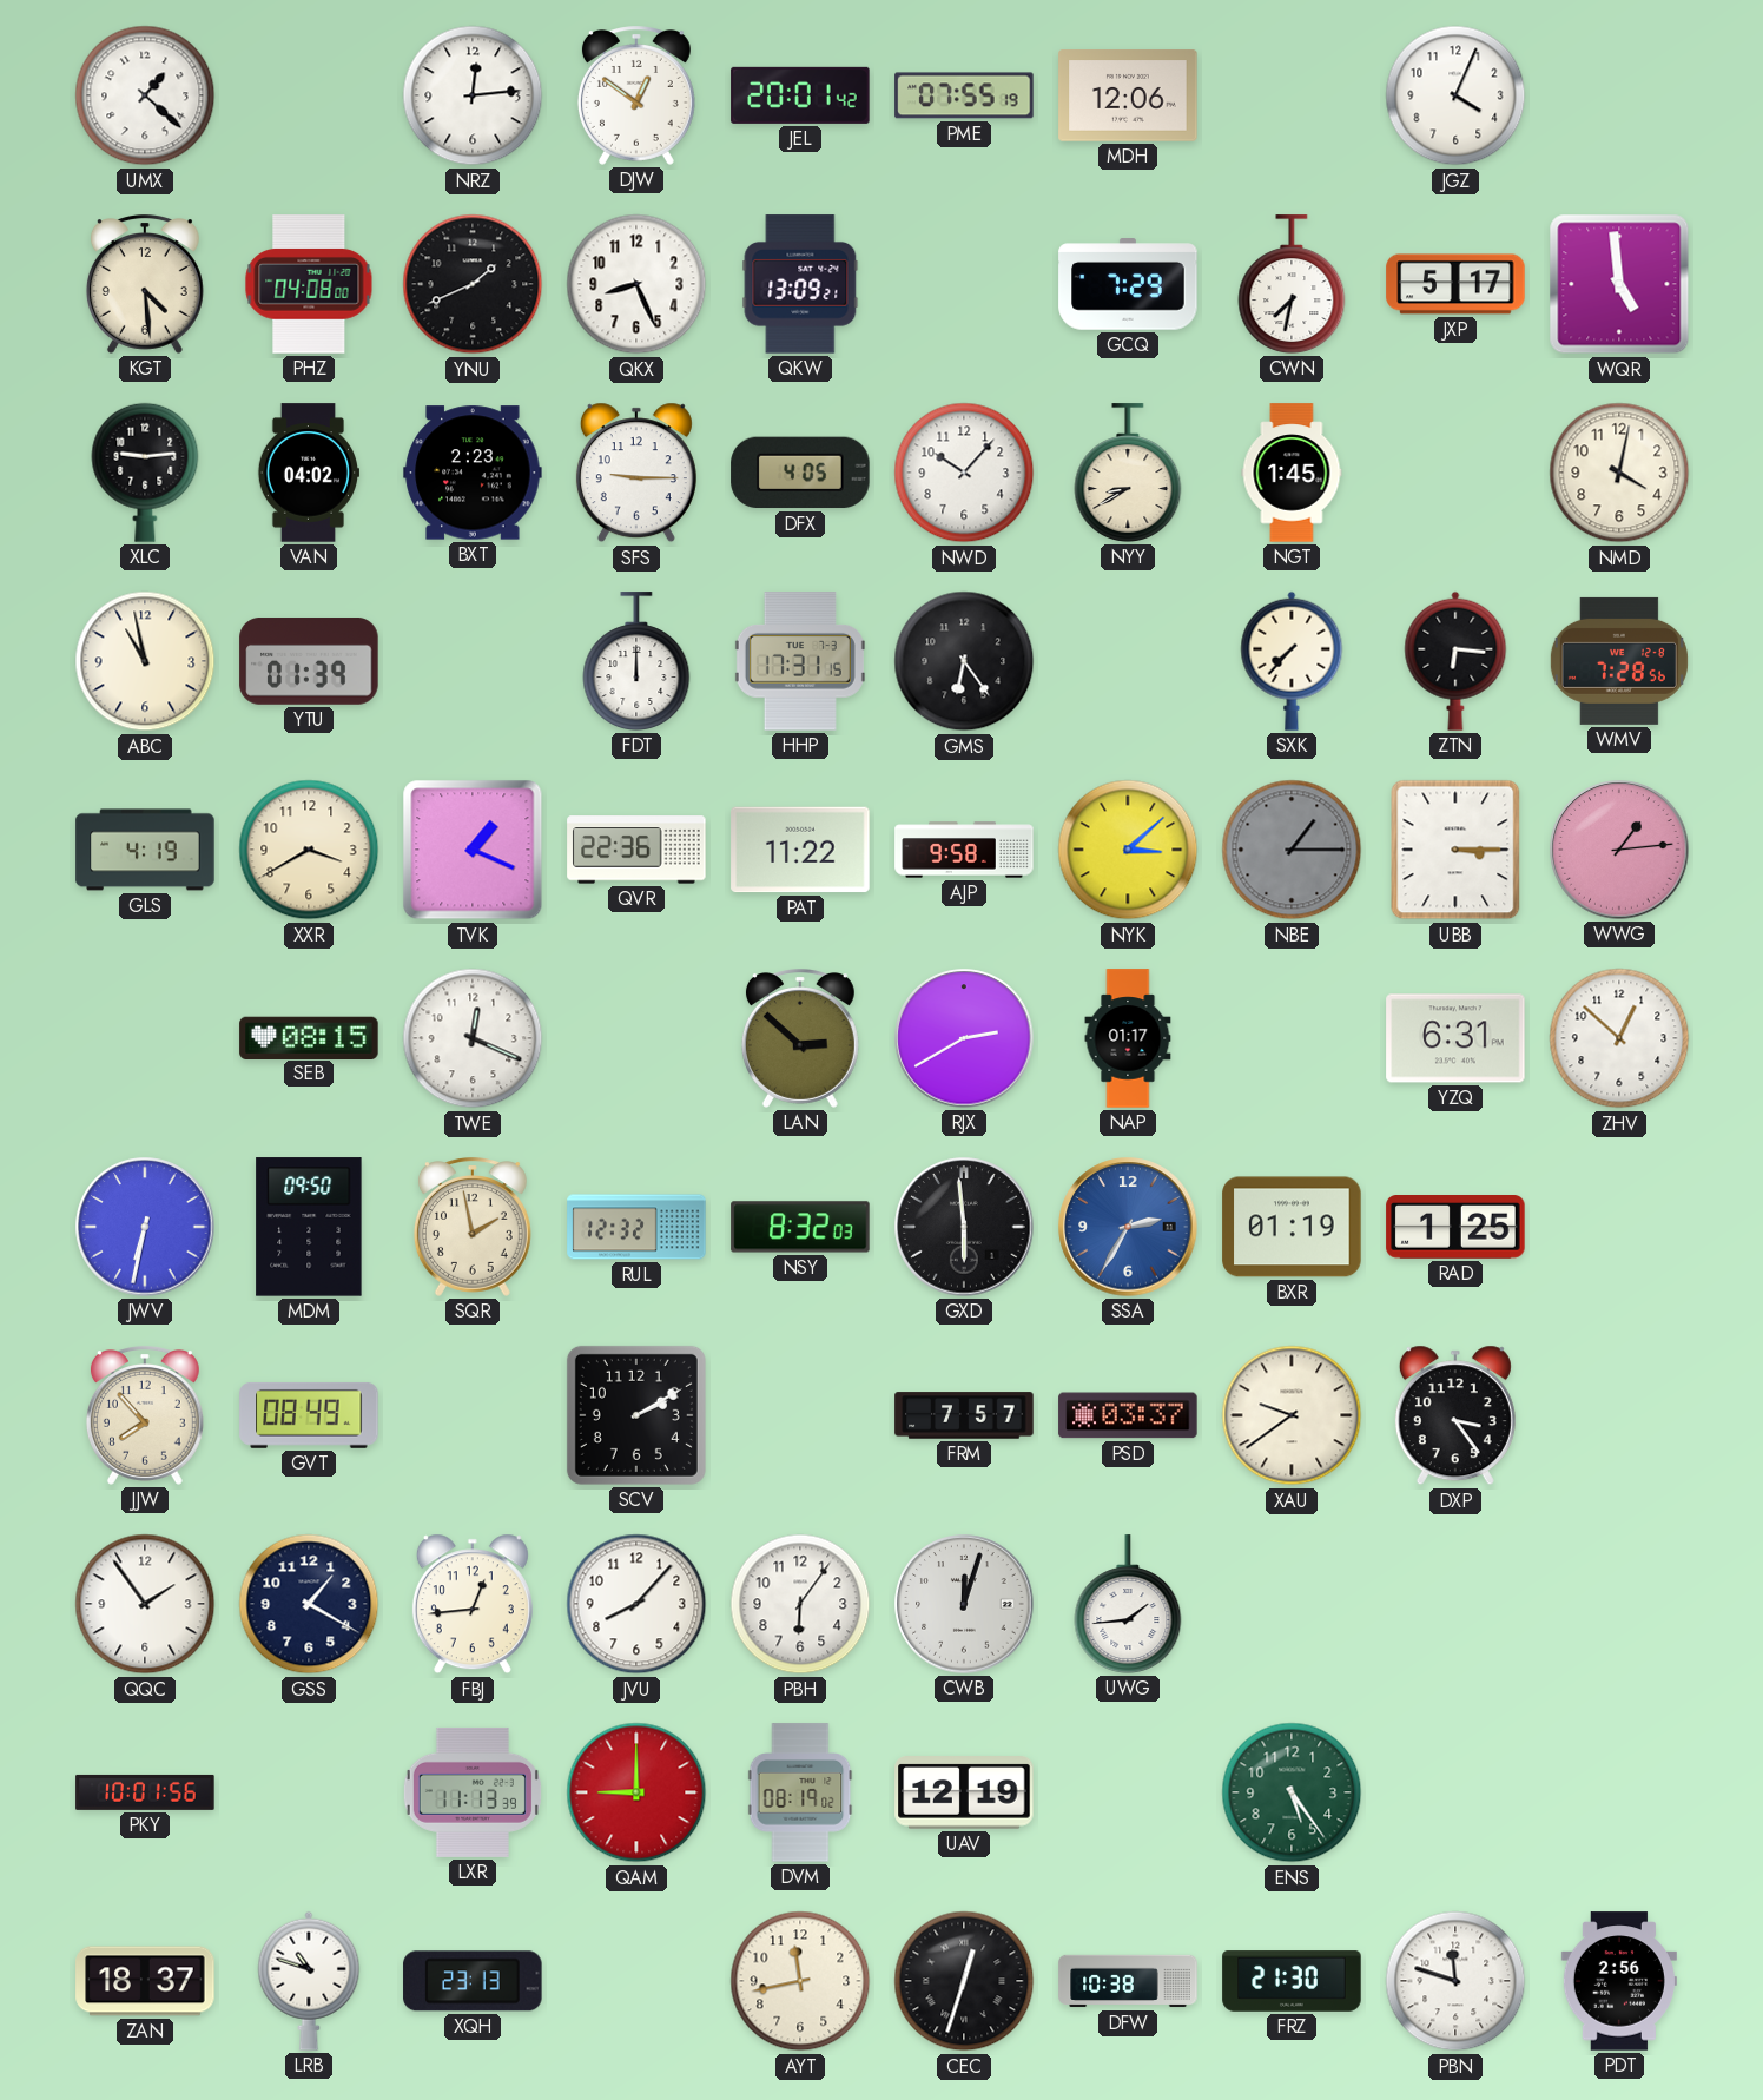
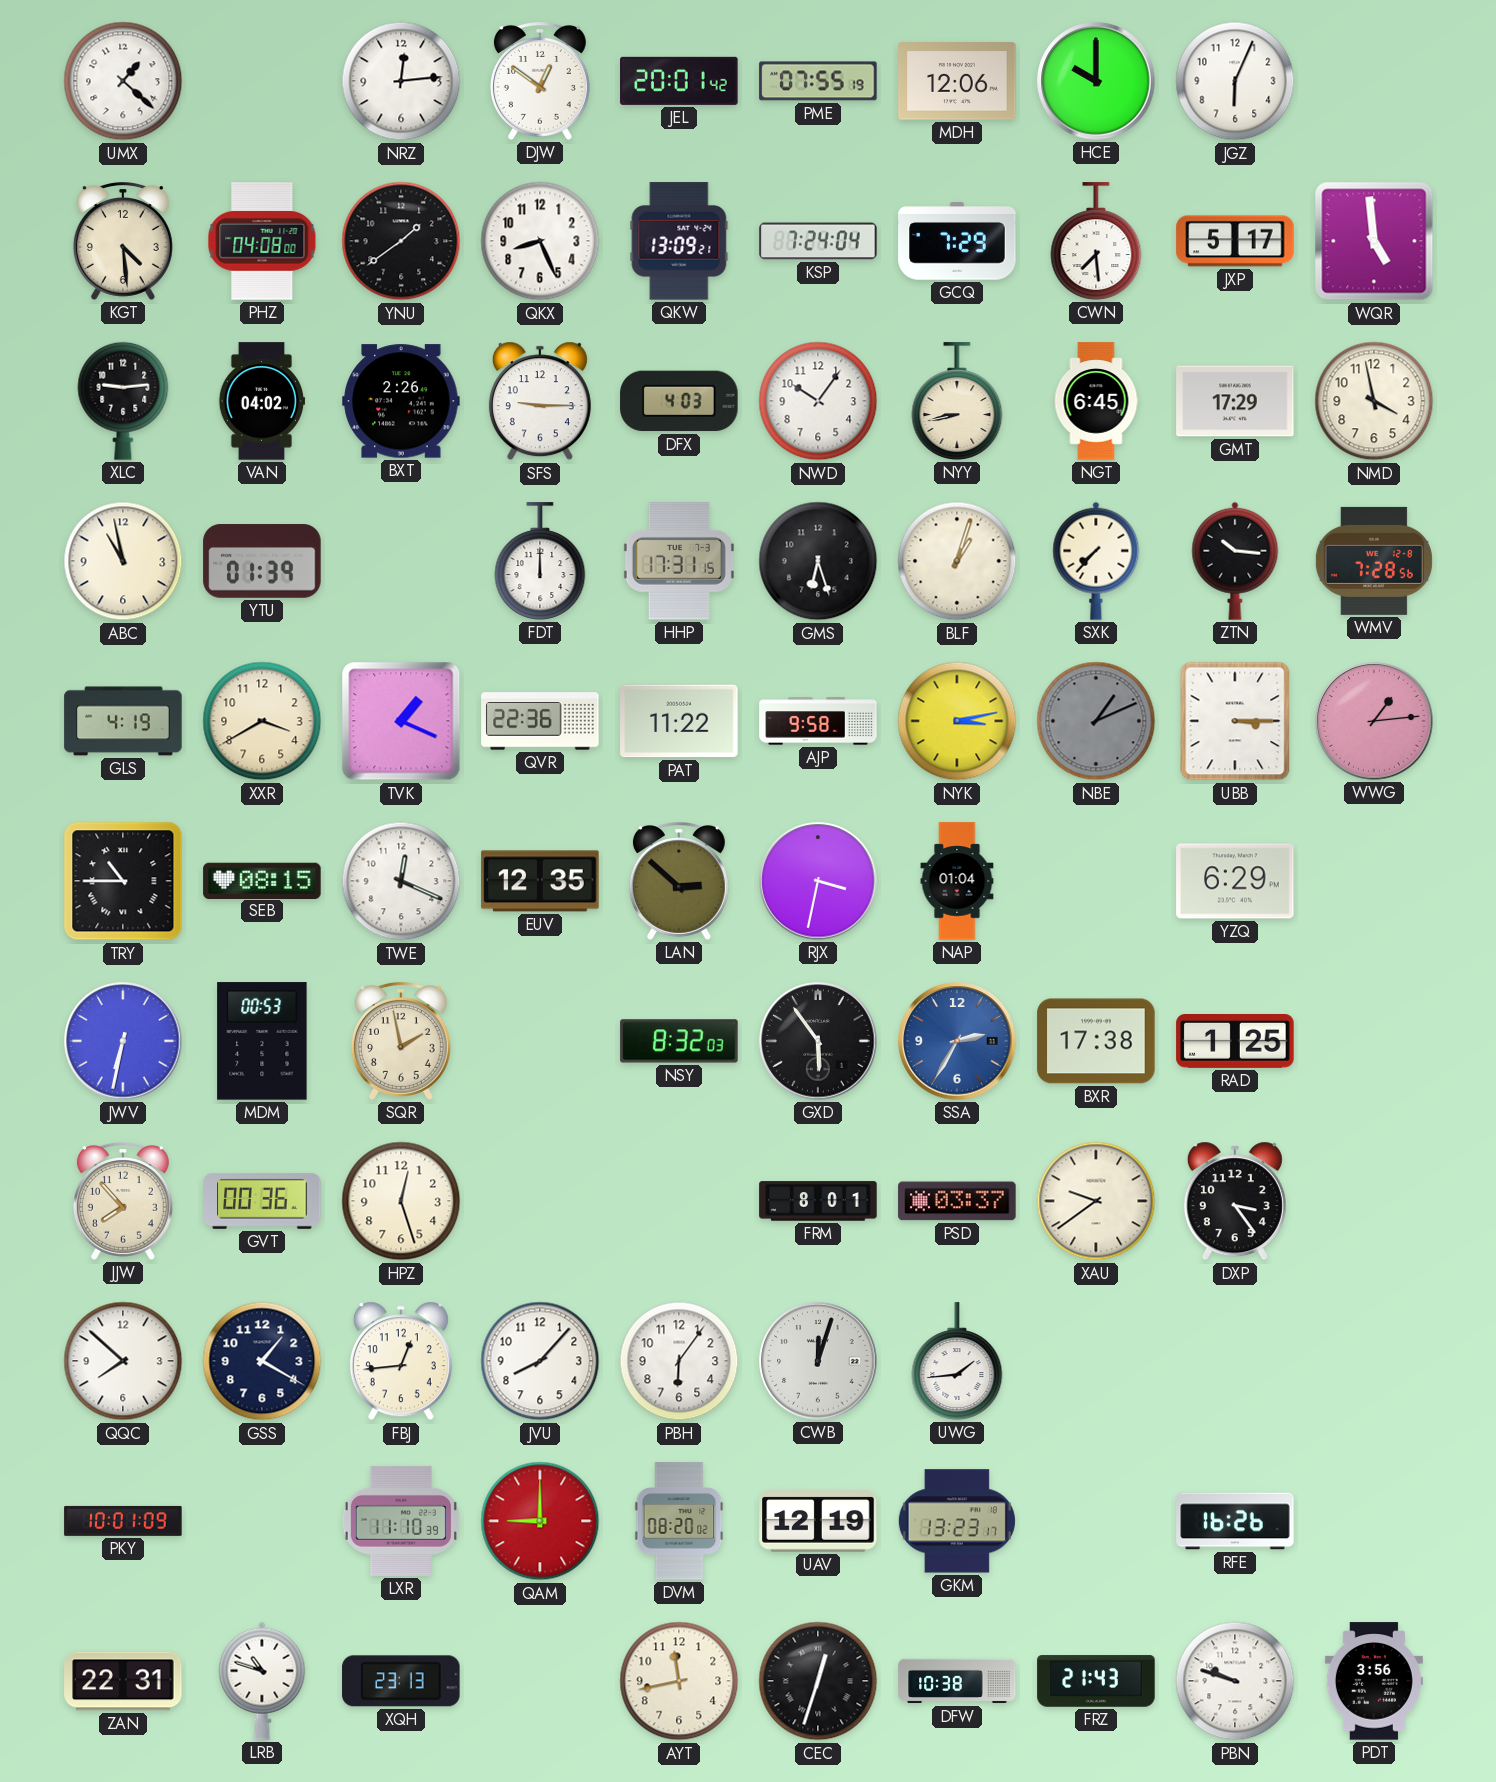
HCE: none -> 10:00
JGZ: 4:04 -> 6:04
YNU: 1:41 -> 1:39
KSP: none -> 7:24
CWN: 7:32 -> 7:29
BXT: 2:23 -> 2:26
DFX: 4:05 -> 4:03
NWD: 10:07 -> 10:06
NYY: 8:40 -> 8:43
NGT: 1:45 -> 6:45
GMT: none -> 17:29
NMD: 4:02 -> 3:58
GMS: 6:24 -> 6:27
BLF: none -> 1:03
ZTN: 6:16 -> 10:16
NYK: 3:08 -> 3:13
NBE: 1:15 -> 1:11
TRY: none -> 10:45
EUV: none -> 12:35
RJX: 2:40 -> 3:32
NAP: 01:17 -> 01:04
YZQ: 6:31 -> 6:29
ZHV: 12:52 -> none
MDM: 09:50 -> 00:53
RUL: 12:32 -> none
GXD: 5:59 -> 5:54
BXR: 01:19 -> 17:38
GVT: 08:49 -> 00:36
HPZ: none -> 12:27
SCV: 2:10 -> none
FRM: 7:57 -> 8:01
QQC: 1:54 -> 7:52
PKY: 10:01:56 -> 10:01:09
LXR: 11:13 -> 11:10
DVM: 08:19 -> 08:20
GKM: none -> 13:23
ENS: 5:24 -> none
RFE: none -> 16:26
ZAN: 18:37 -> 22:31
FRZ: 21:30 -> 21:43
PBN: 11:48 -> 9:48
PDT: 2:56 -> 3:56
